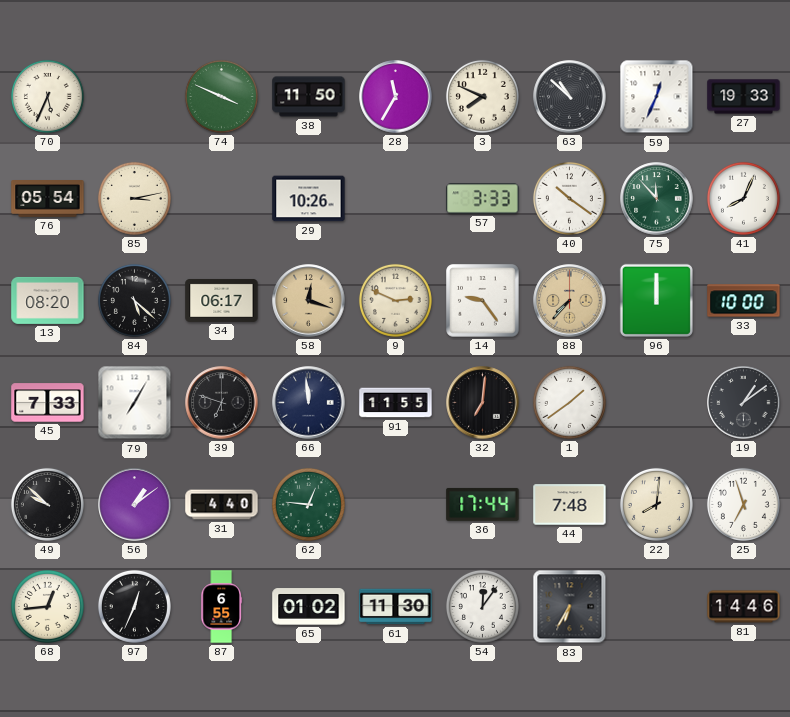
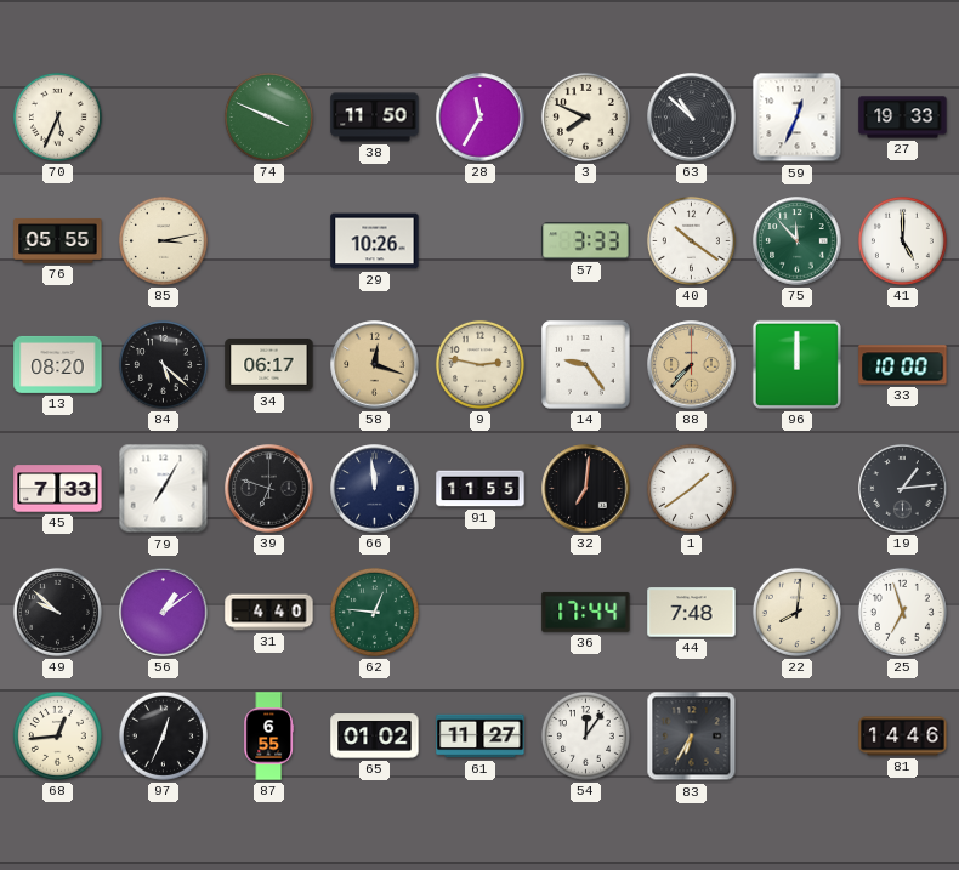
76: 05:54 -> 05:55
41: 8:04 -> 5:00
9: 2:49 -> 2:47
19: 1:09 -> 1:14
61: 11:30 -> 11:27
